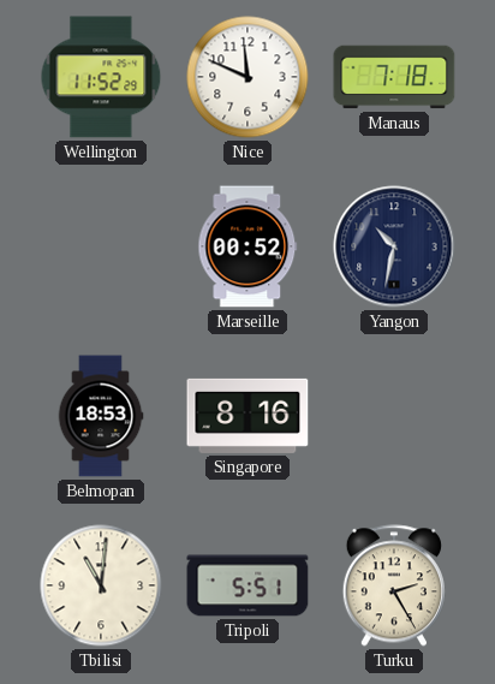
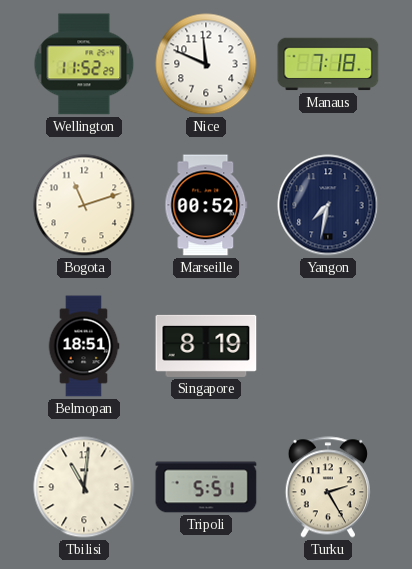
Bogota: none -> 11:12
Yangon: 10:32 -> 7:32
Belmopan: 18:53 -> 18:51
Singapore: 8:16 -> 8:19
